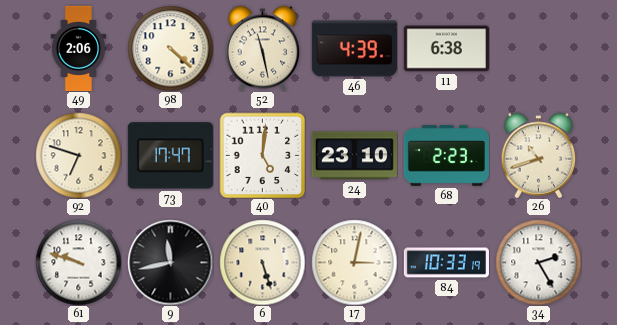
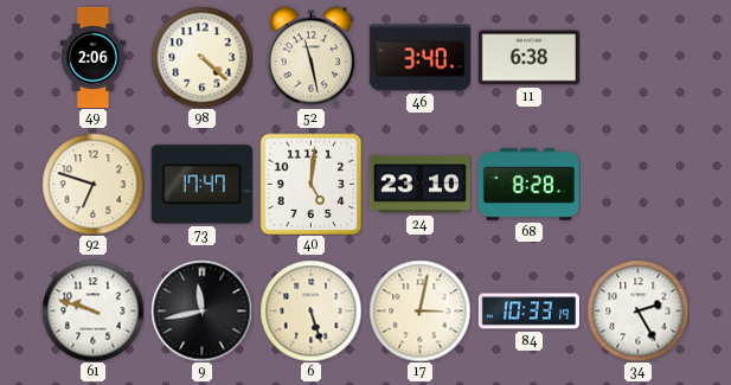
46: 4:39 -> 3:40
68: 2:23 -> 8:28
26: 10:42 -> none
